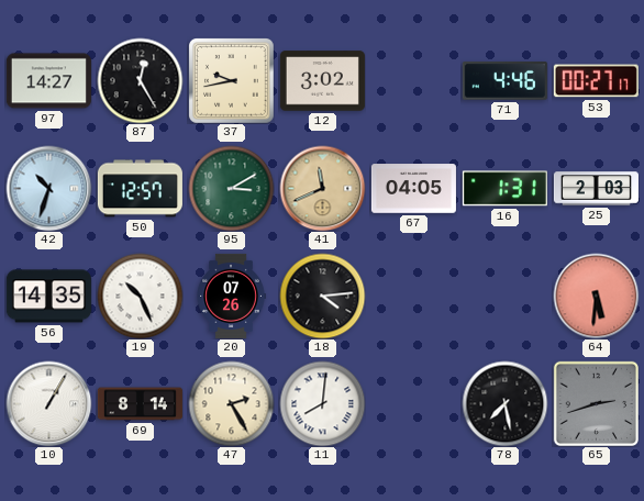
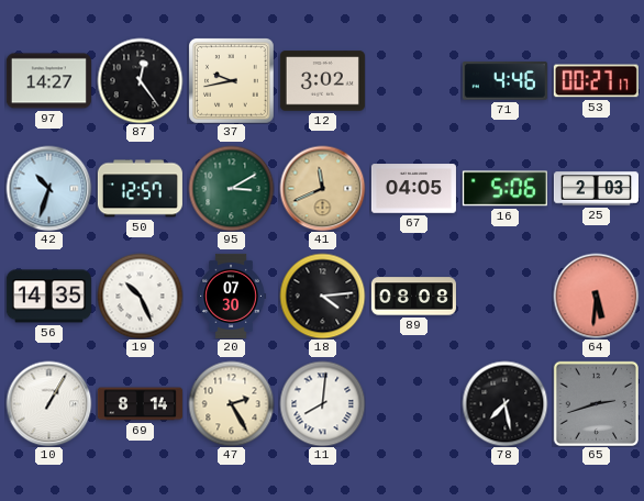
87: 12:25 -> 12:24
16: 1:31 -> 5:06
20: 07:26 -> 07:30
89: none -> 08:08
